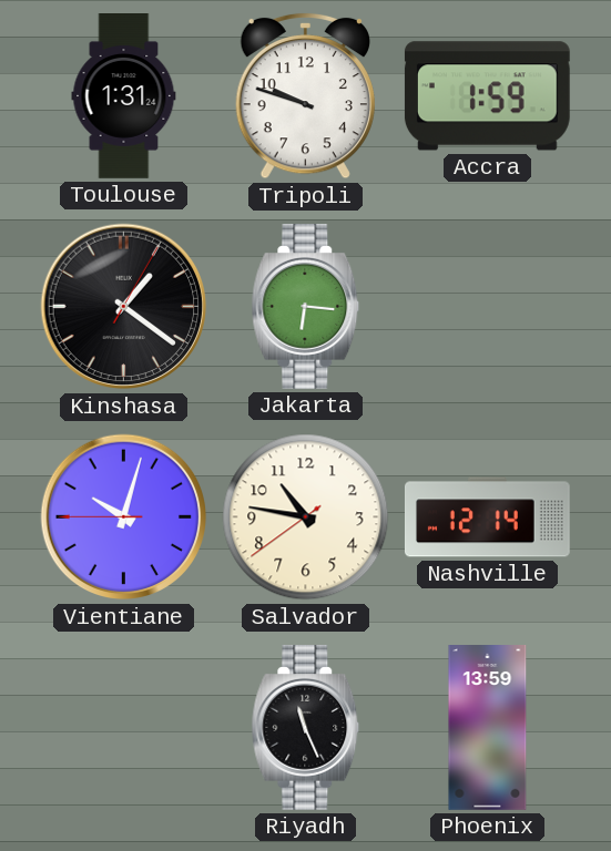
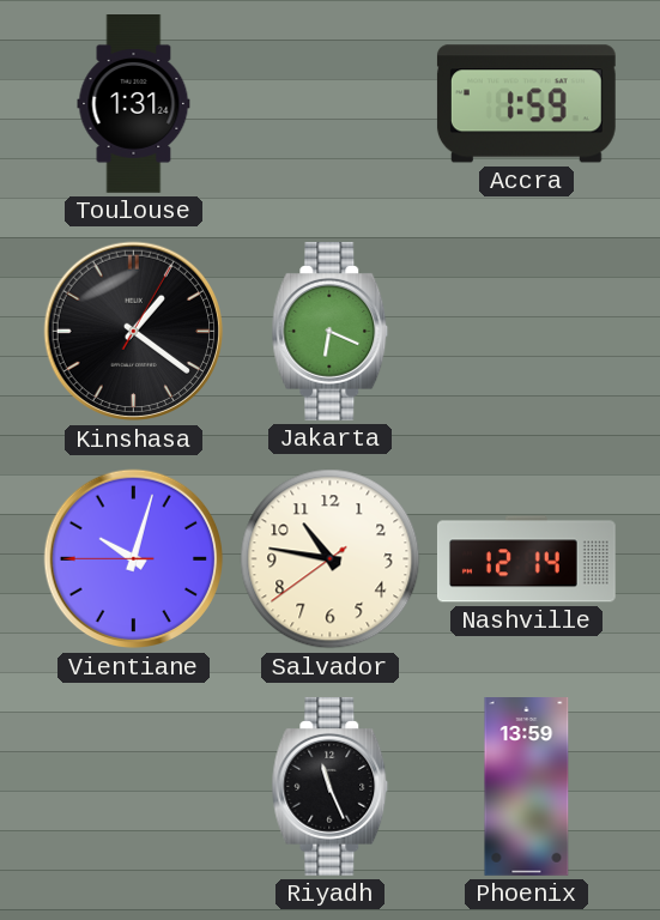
Tripoli: 9:48 -> none
Jakarta: 6:16 -> 6:19
